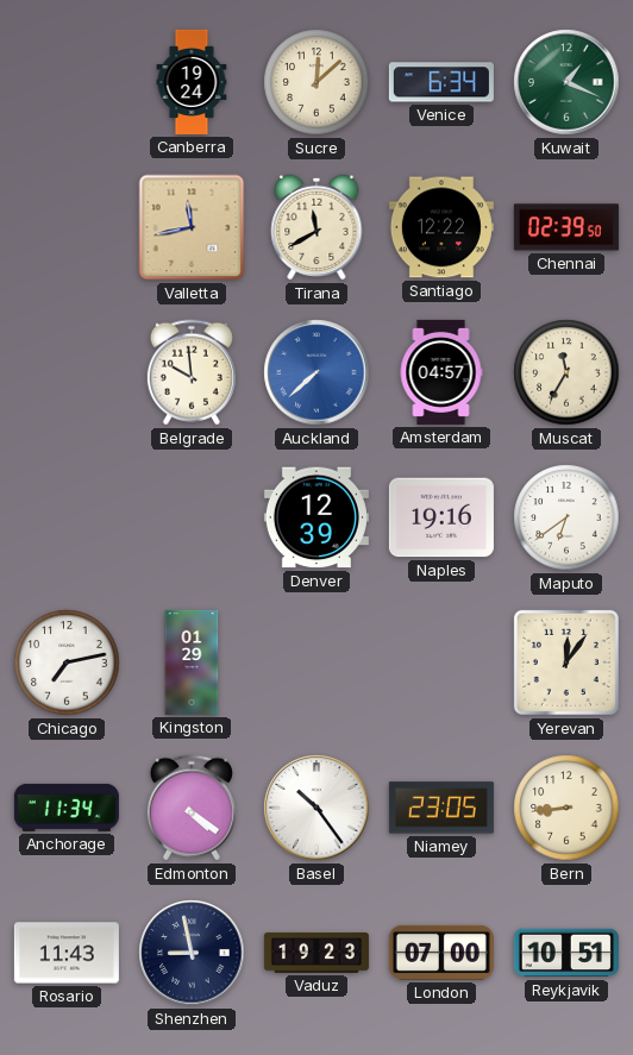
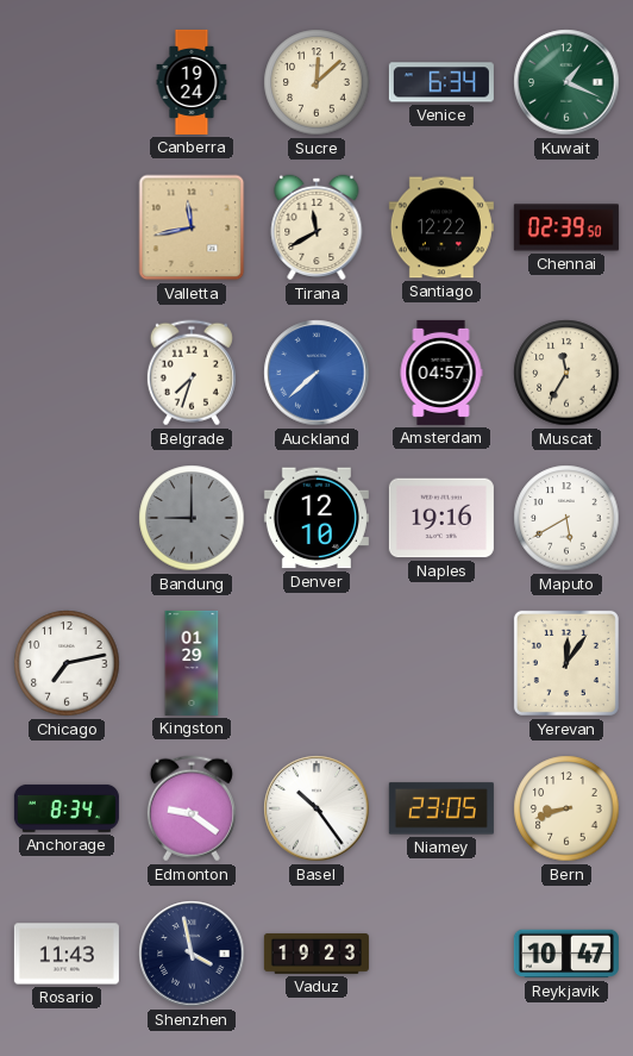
Belgrade: 9:59 -> 7:33
Bandung: none -> 9:00
Denver: 12:39 -> 12:10
Maputo: 6:39 -> 5:40
Anchorage: 11:34 -> 8:34
Edmonton: 4:21 -> 9:21
Bern: 8:44 -> 8:42
Shenzhen: 8:58 -> 3:58
London: 07:00 -> none
Reykjavik: 10:51 -> 10:47
